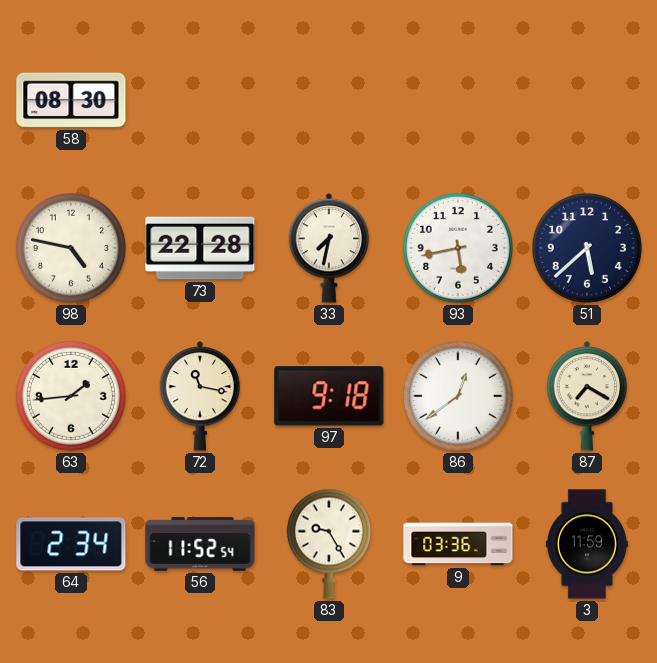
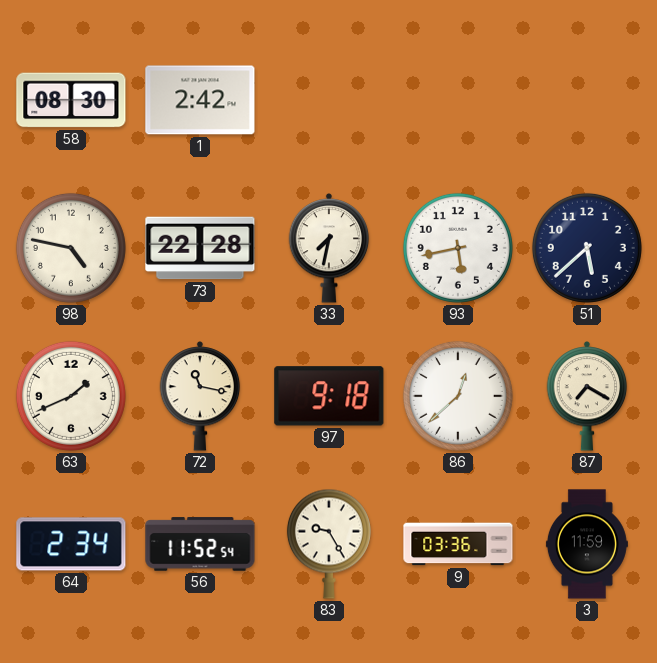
1: none -> 2:42
63: 1:44 -> 1:41
86: 12:39 -> 12:38
